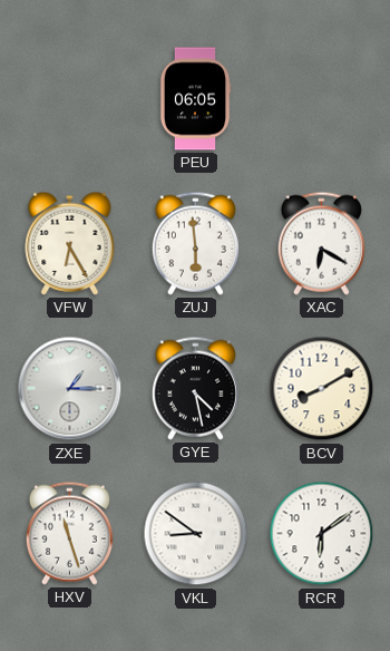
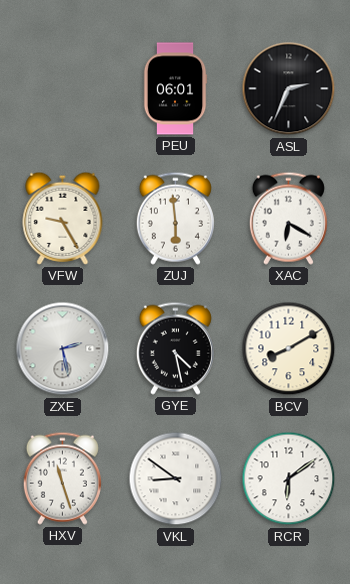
PEU: 06:05 -> 06:01
ASL: none -> 2:34
VFW: 6:25 -> 9:25
ZXE: 1:15 -> 2:28
